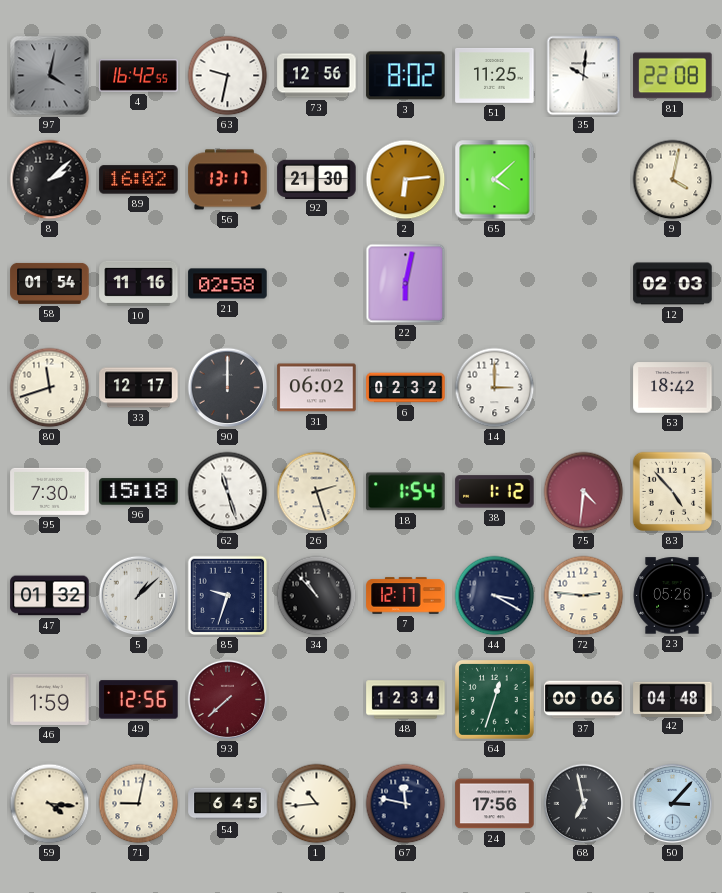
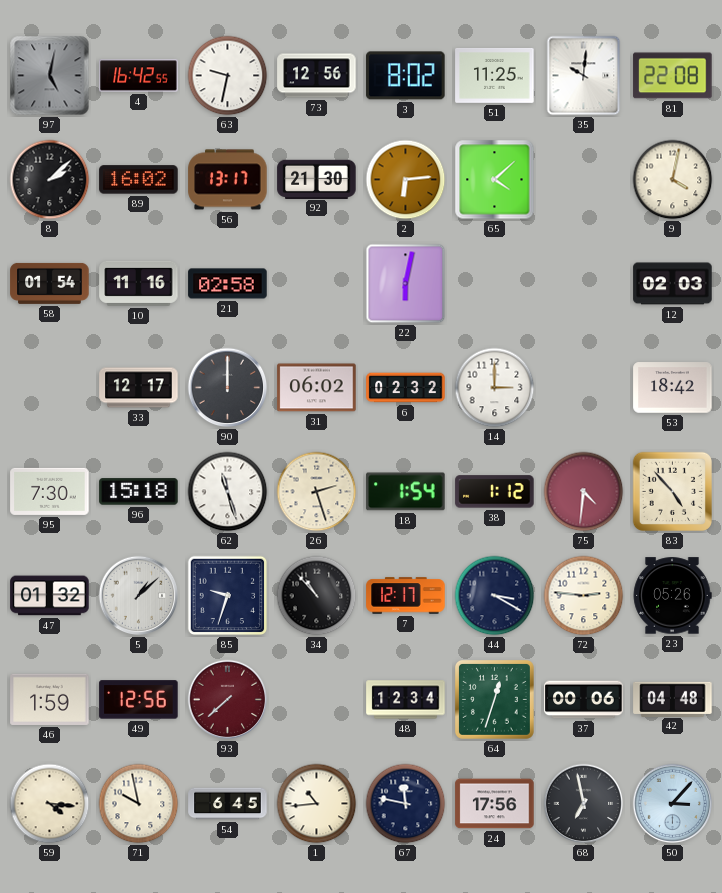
97: 4:02 -> 5:02
80: 11:42 -> none
71: 9:02 -> 9:58
